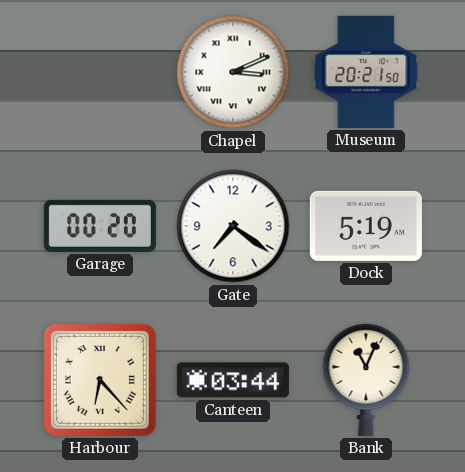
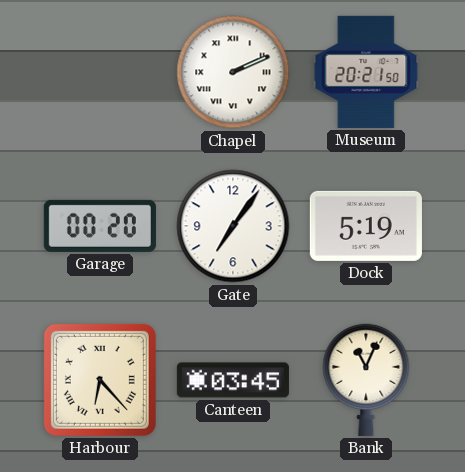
Chapel: 3:11 -> 2:11
Gate: 7:21 -> 7:06
Canteen: 03:44 -> 03:45
